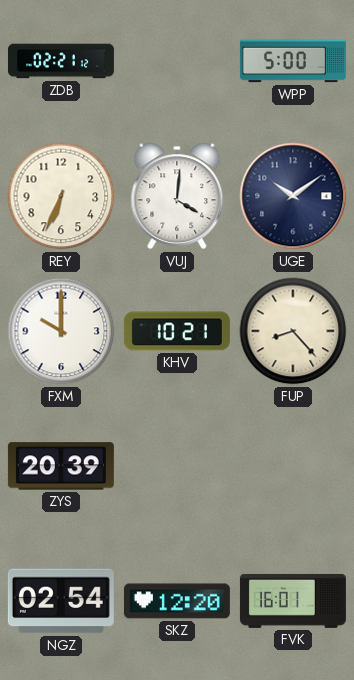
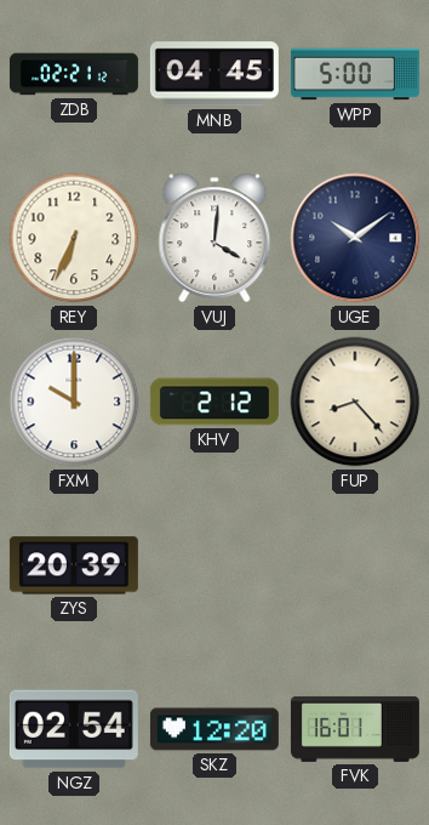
MNB: none -> 04:45
KHV: 10:21 -> 2:12
